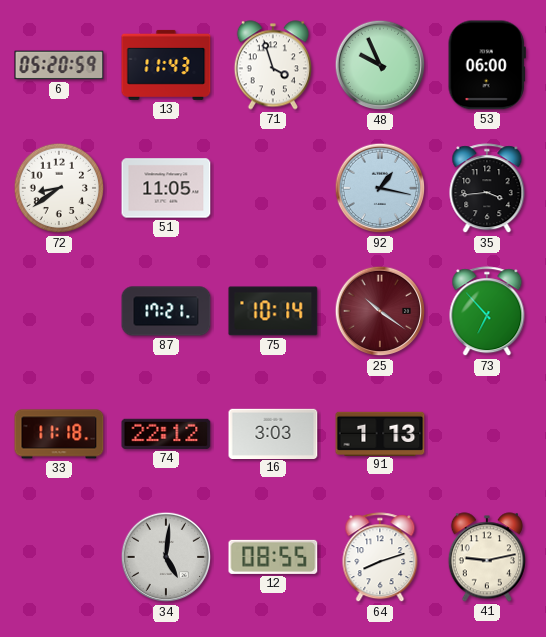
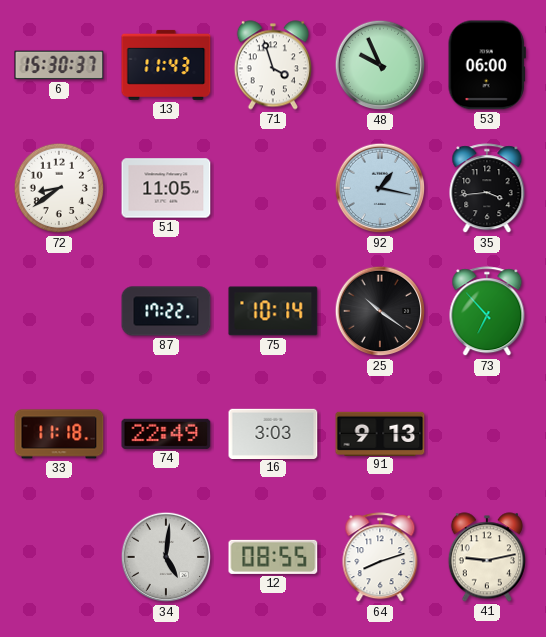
6: 05:20 -> 15:30
87: 17:21 -> 17:22
25 dial: burgundy -> black
74: 22:12 -> 22:49
91: 1:13 -> 9:13
